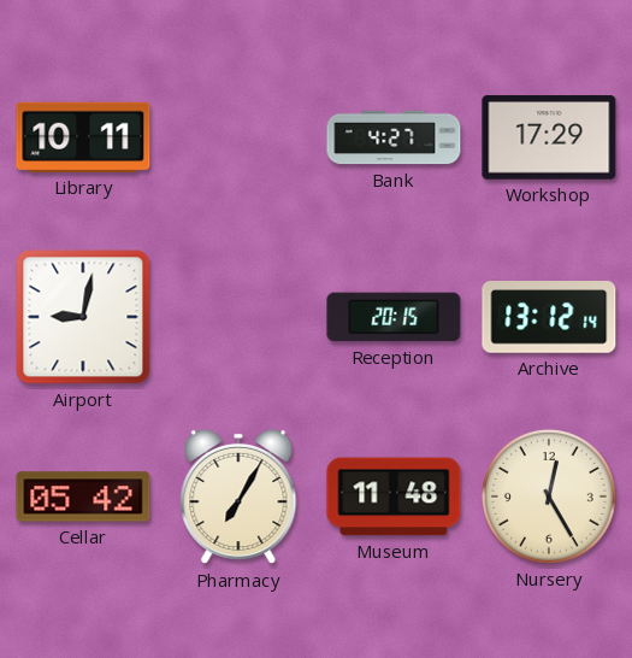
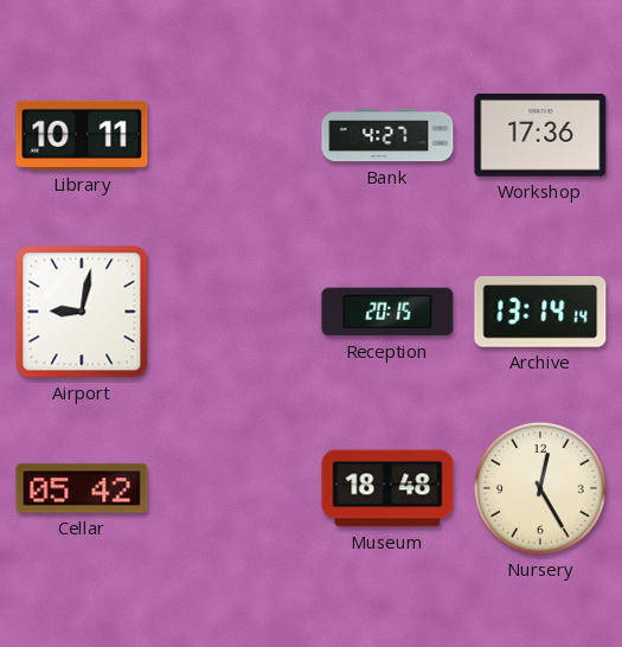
Workshop: 17:29 -> 17:36
Archive: 13:12 -> 13:14
Pharmacy: 7:05 -> none
Museum: 11:48 -> 18:48
